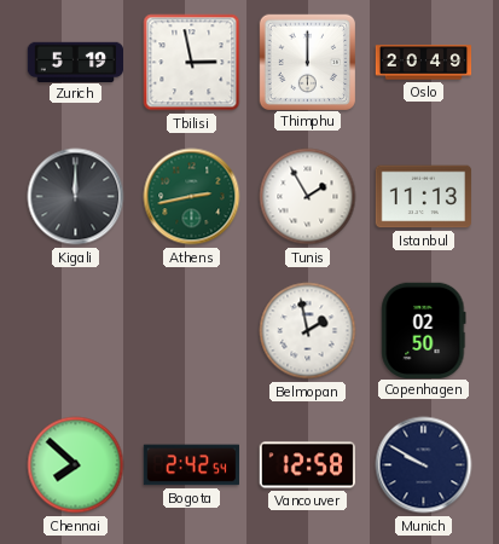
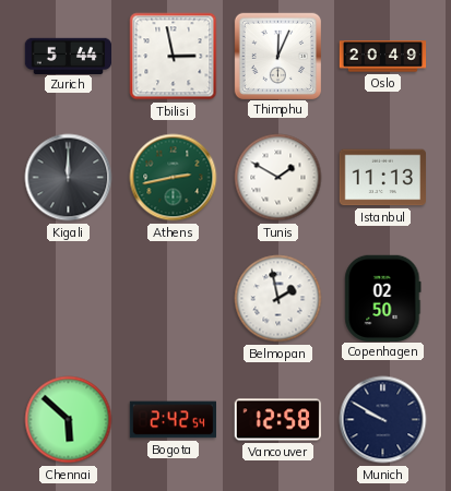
Zurich: 5:19 -> 5:44
Thimphu: 12:00 -> 12:04
Tunis: 1:55 -> 1:50
Chennai: 7:52 -> 5:52
